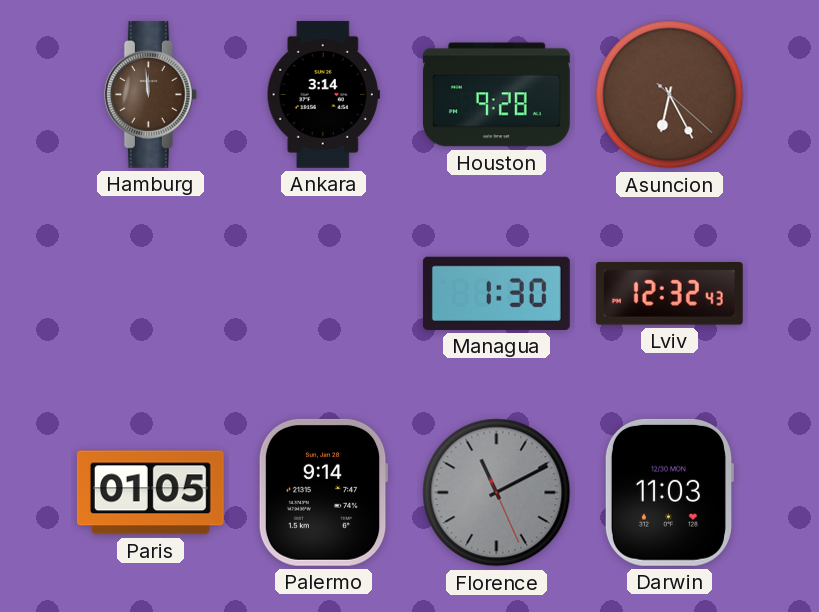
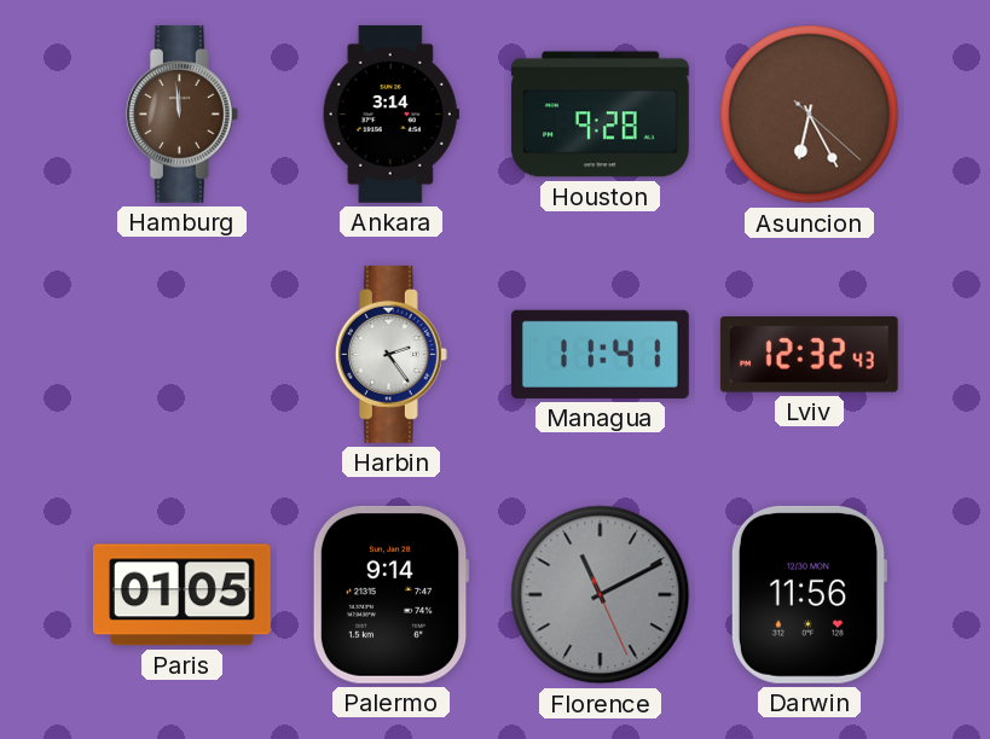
Harbin: none -> 2:24
Managua: 1:30 -> 11:41
Darwin: 11:03 -> 11:56
